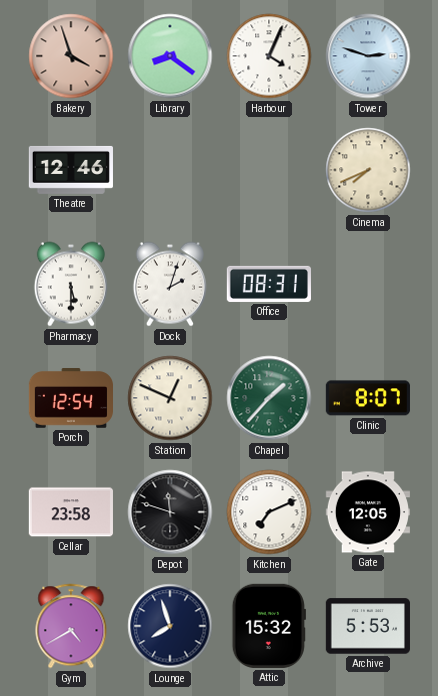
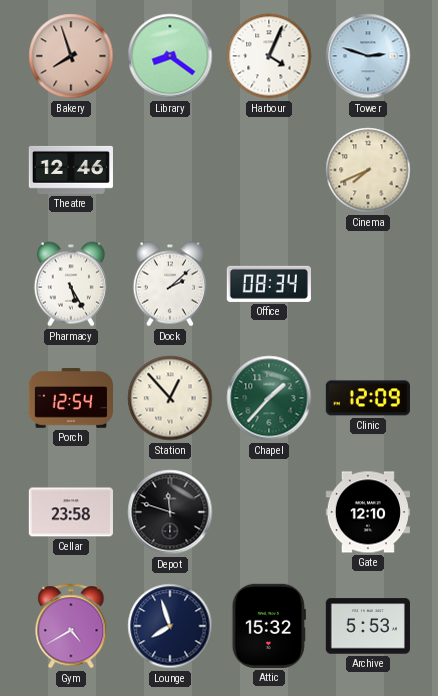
Bakery: 3:57 -> 7:57
Pharmacy: 5:30 -> 5:25
Dock: 2:03 -> 2:08
Office: 08:31 -> 08:34
Station: 12:49 -> 12:53
Clinic: 8:07 -> 12:09
Kitchen: 7:11 -> none
Gate: 12:05 -> 12:10
